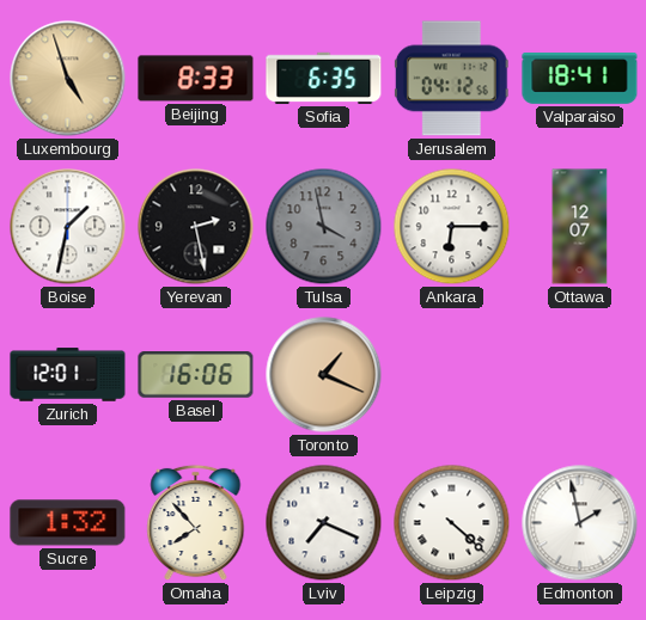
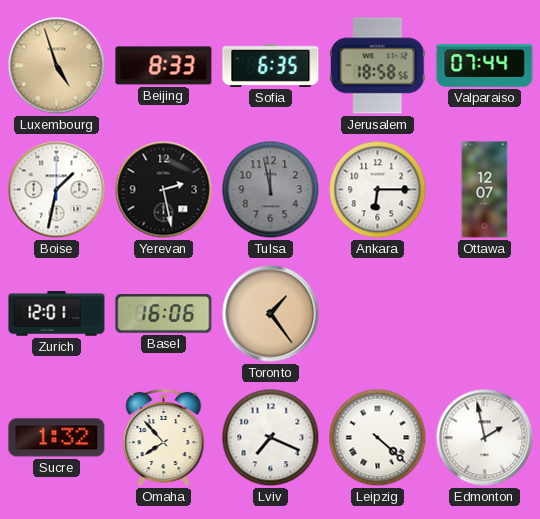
Jerusalem: 04:12 -> 18:58
Valparaiso: 18:41 -> 07:44
Tulsa: 3:58 -> 11:58
Toronto: 1:19 -> 1:24
